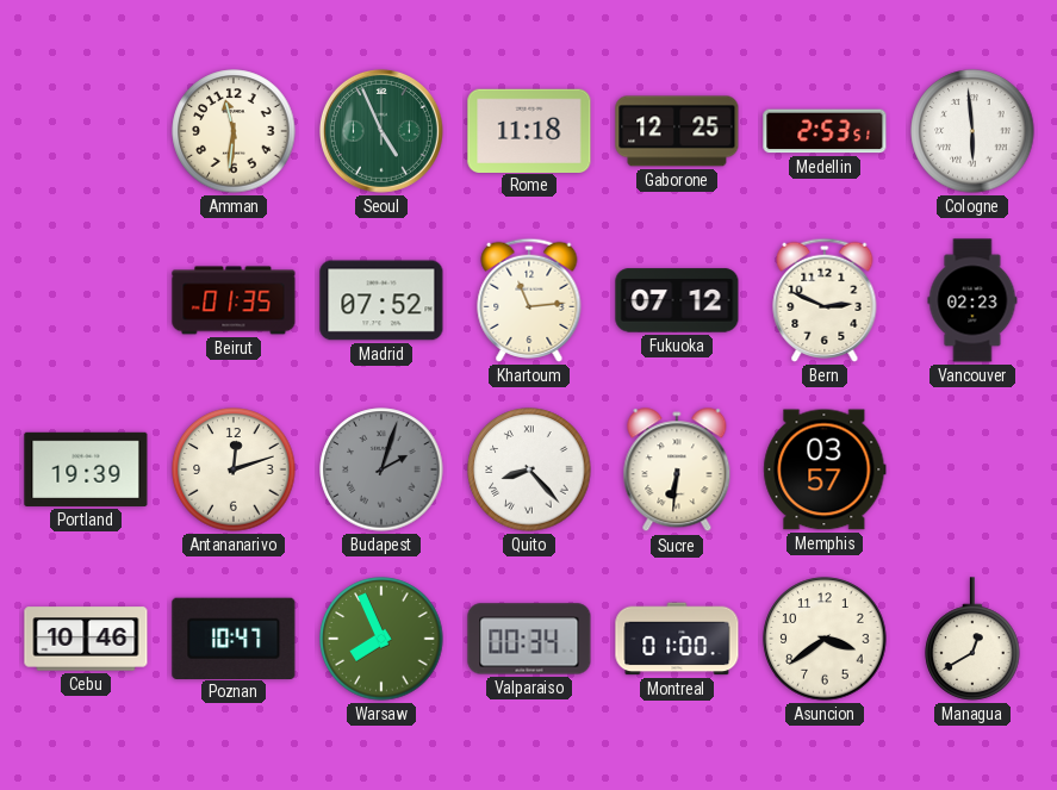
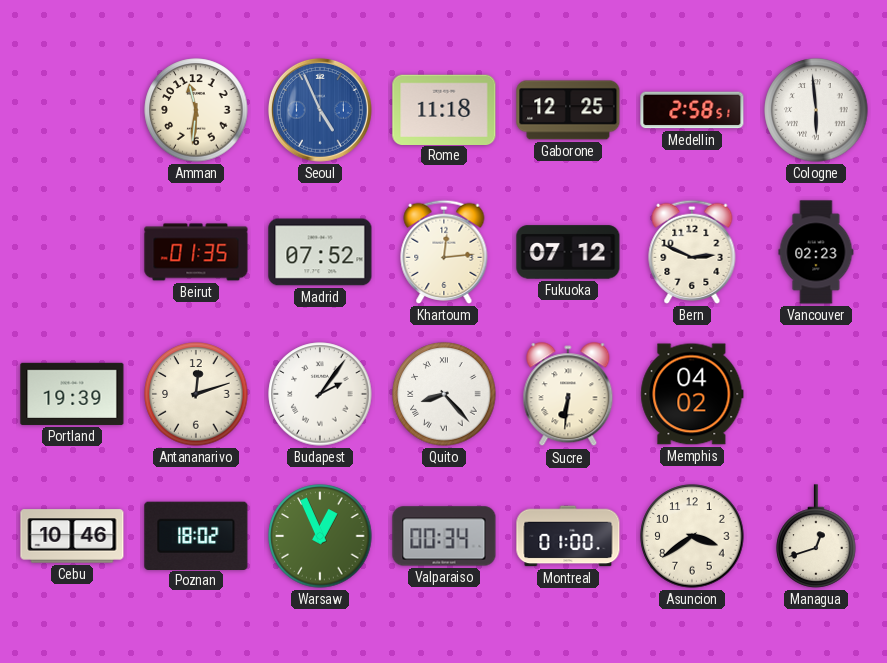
Seoul dial: green -> blue
Medellin: 2:53 -> 2:58
Khartoum: 11:14 -> 12:14
Budapest: 2:03 -> 2:06
Budapest dial: grey -> white
Memphis: 03:57 -> 04:02
Poznan: 10:47 -> 18:02
Warsaw: 7:56 -> 12:56
Managua: 12:40 -> 12:42
